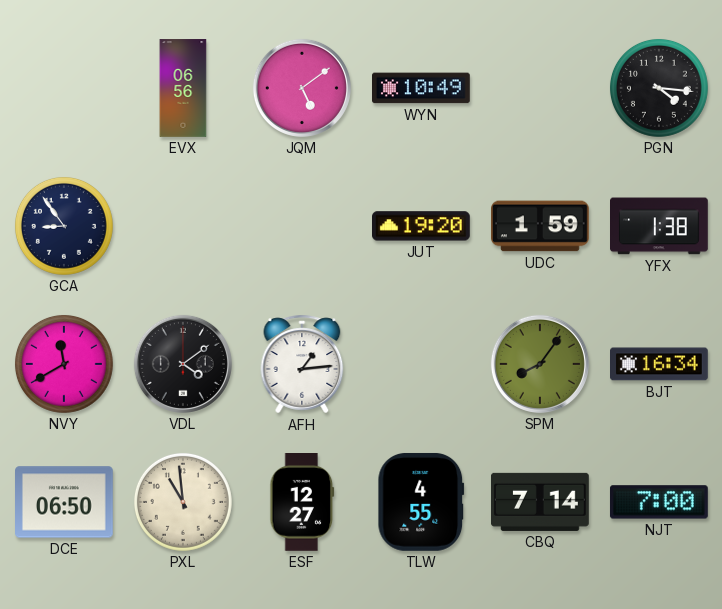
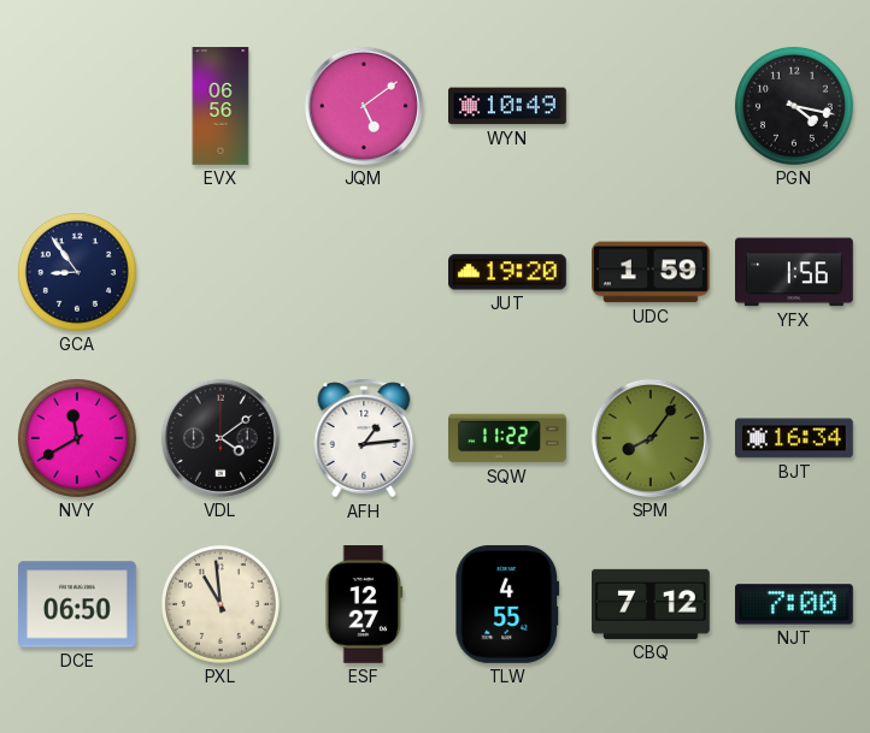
PGN: 4:16 -> 4:17
YFX: 1:38 -> 1:56
SQW: none -> 11:22
CBQ: 7:14 -> 7:12
